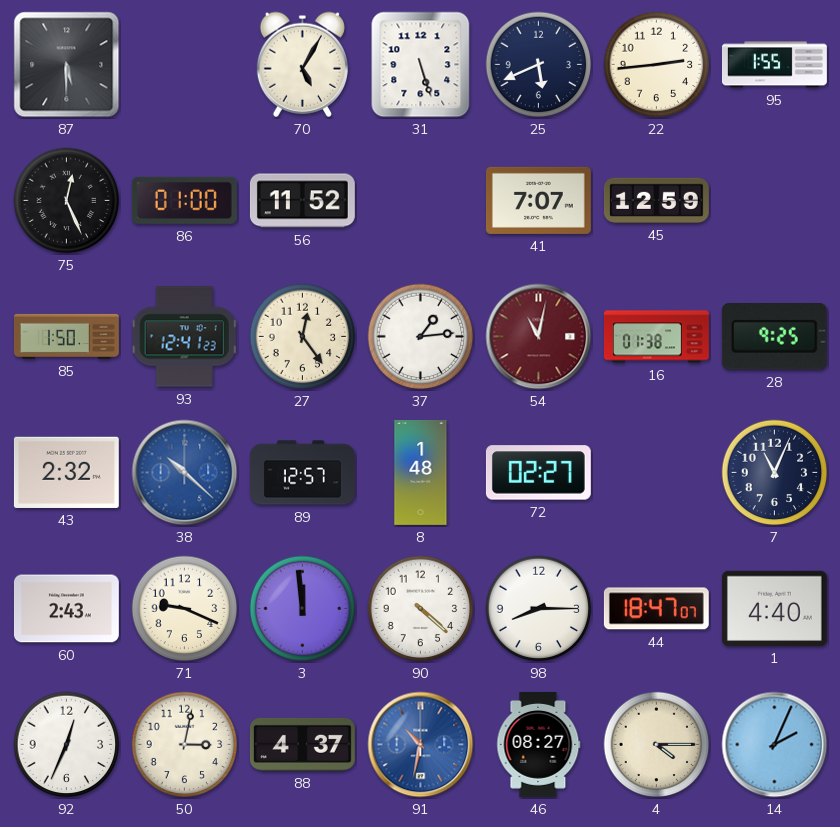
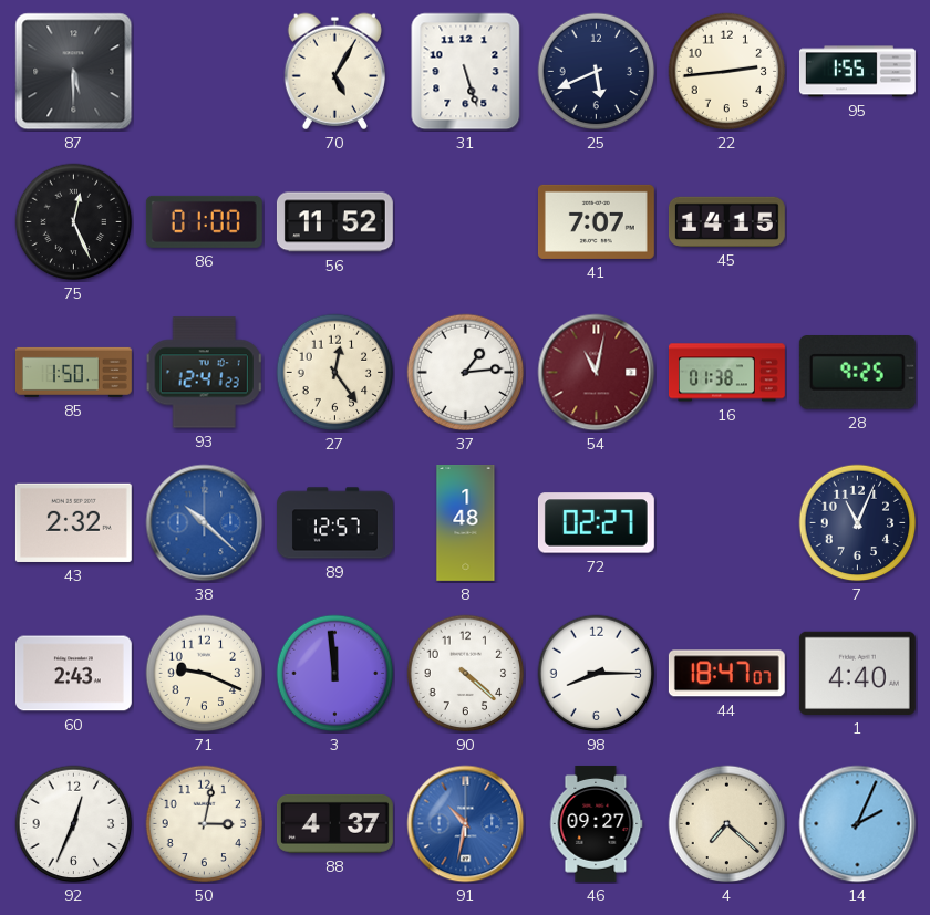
45: 12:59 -> 14:15
46: 08:27 -> 09:27
4: 4:15 -> 7:22
